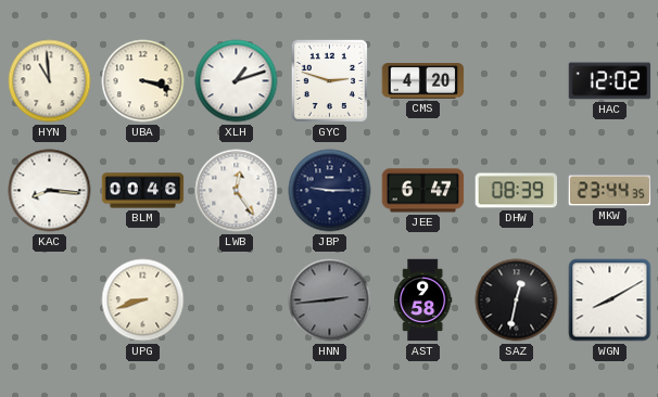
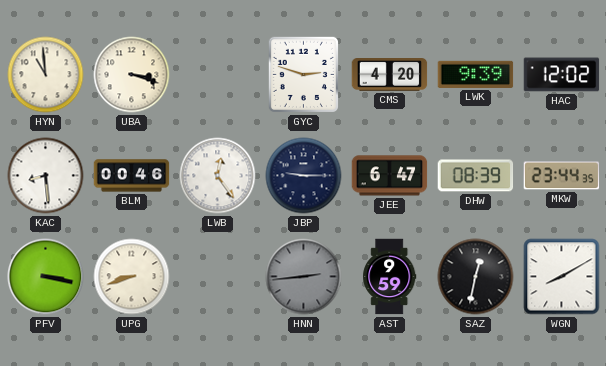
XLH: 1:12 -> none
LWK: none -> 9:39
KAC: 8:16 -> 8:29
PFV: none -> 3:17
AST: 9:58 -> 9:59
